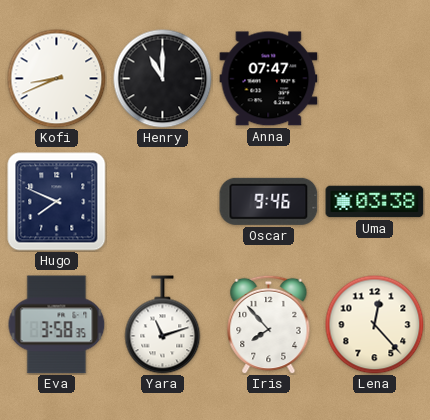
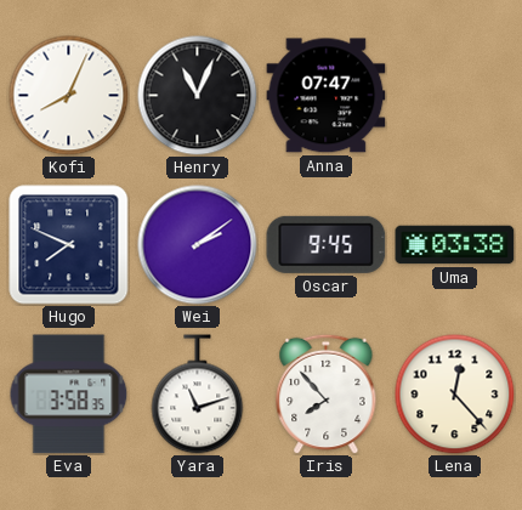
Kofi: 8:41 -> 8:04
Henry: 11:00 -> 11:04
Wei: none -> 2:09
Oscar: 9:46 -> 9:45
